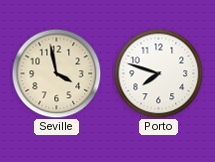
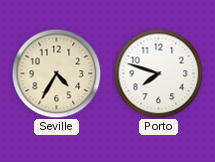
Seville: 3:58 -> 4:35
